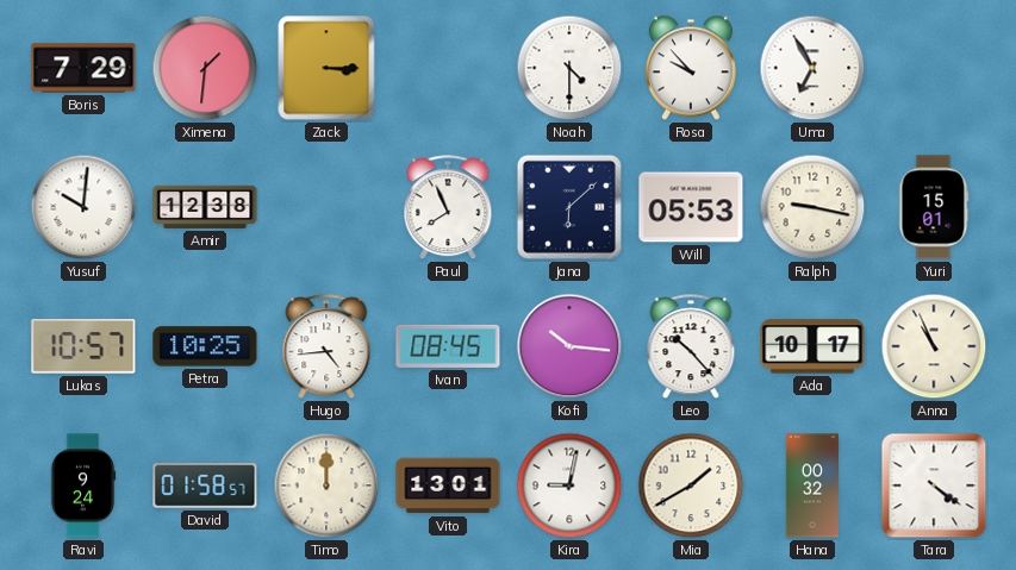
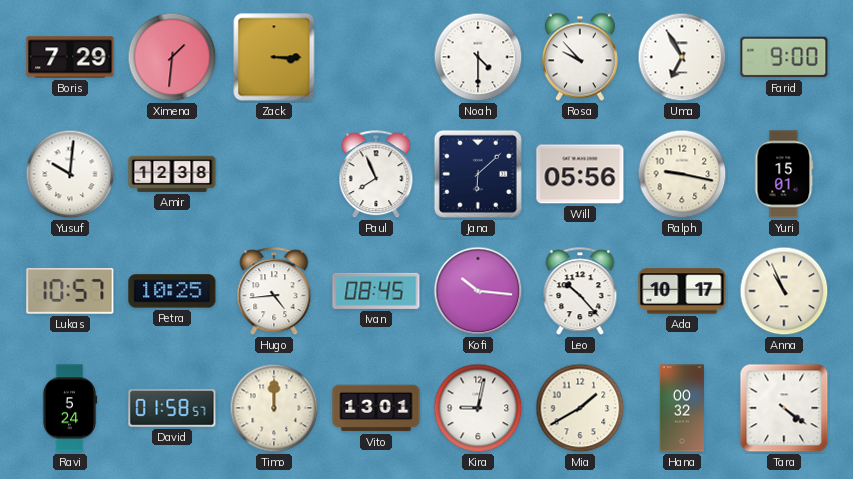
Farid: none -> 9:00
Will: 05:53 -> 05:56
Ravi: 9:24 -> 5:24
